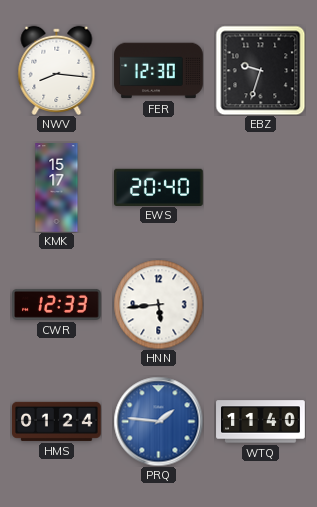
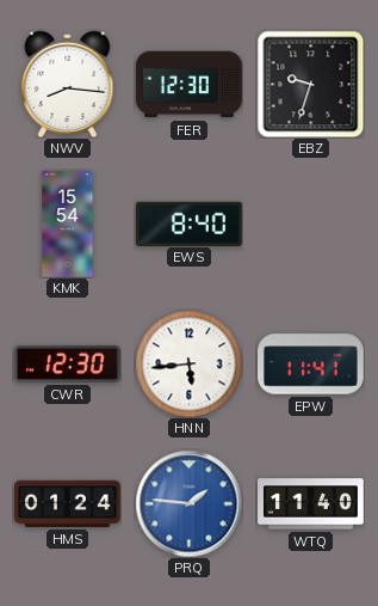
KMK: 15:17 -> 15:54
EWS: 20:40 -> 8:40
CWR: 12:33 -> 12:30
EPW: none -> 11:41
